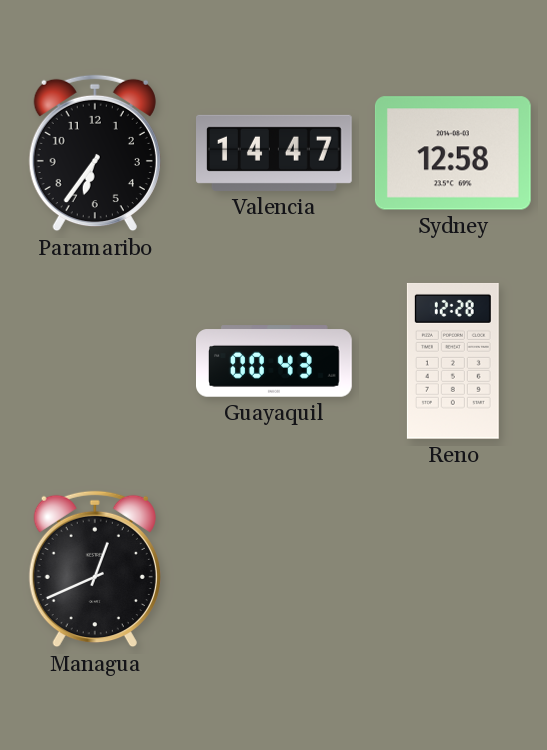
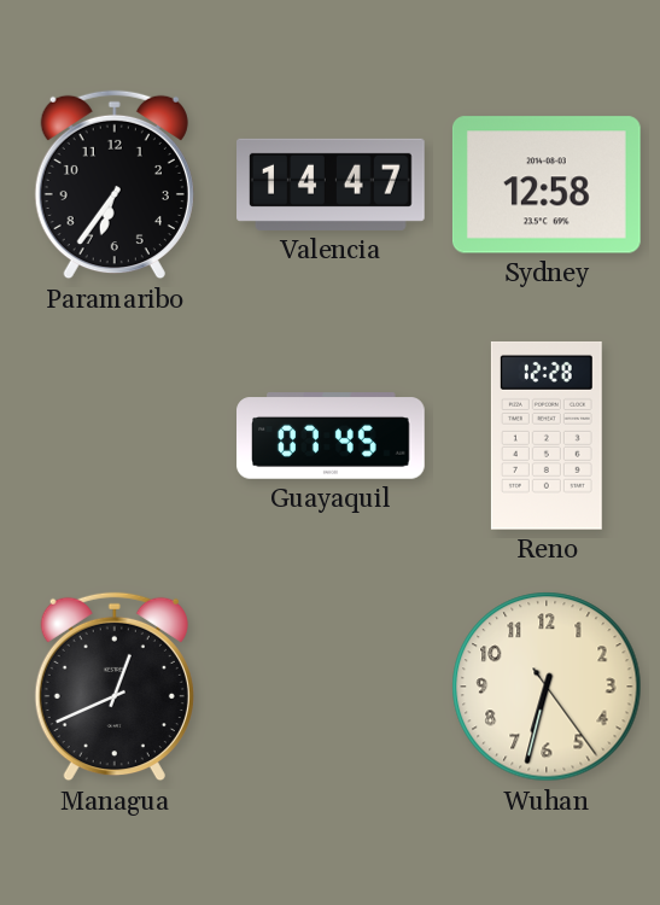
Guayaquil: 00:43 -> 07:45
Wuhan: none -> 6:32
